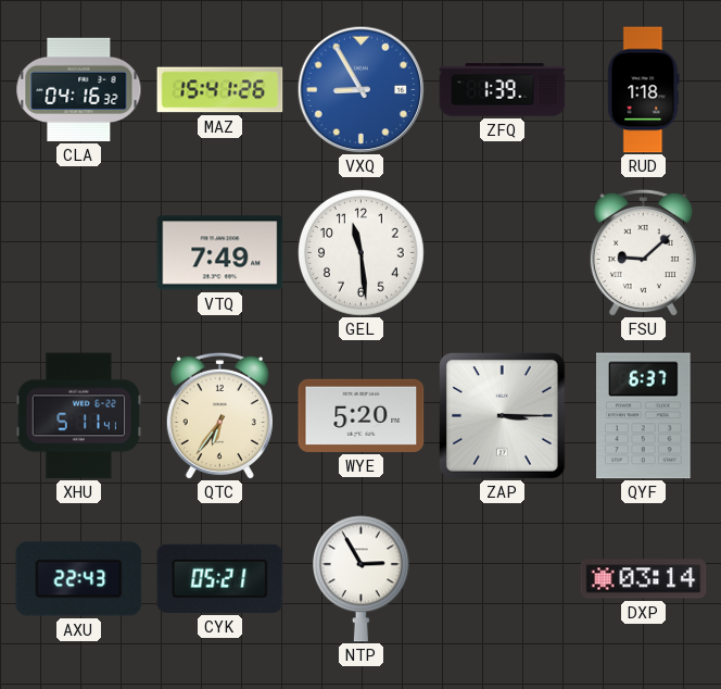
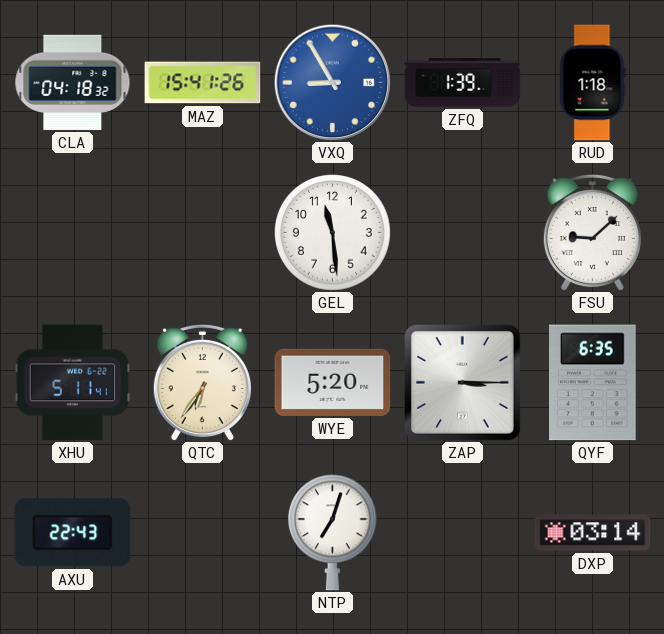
CLA: 04:16 -> 04:18
VTQ: 7:49 -> none
QYF: 6:37 -> 6:35
CYK: 05:21 -> none
NTP: 2:55 -> 7:03
